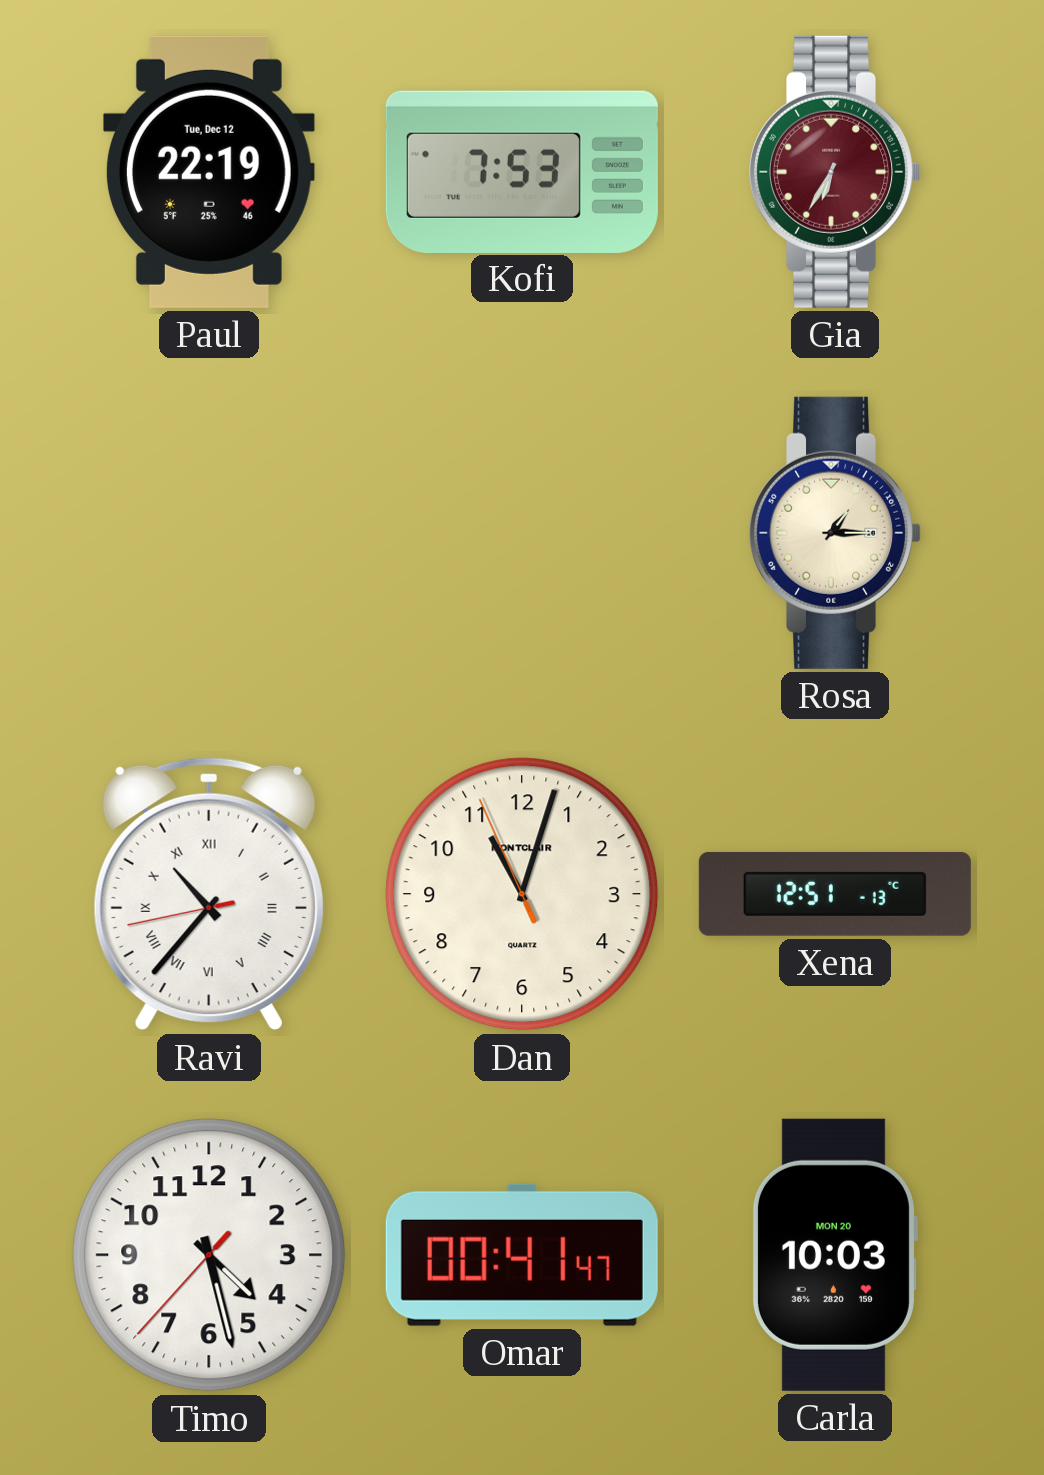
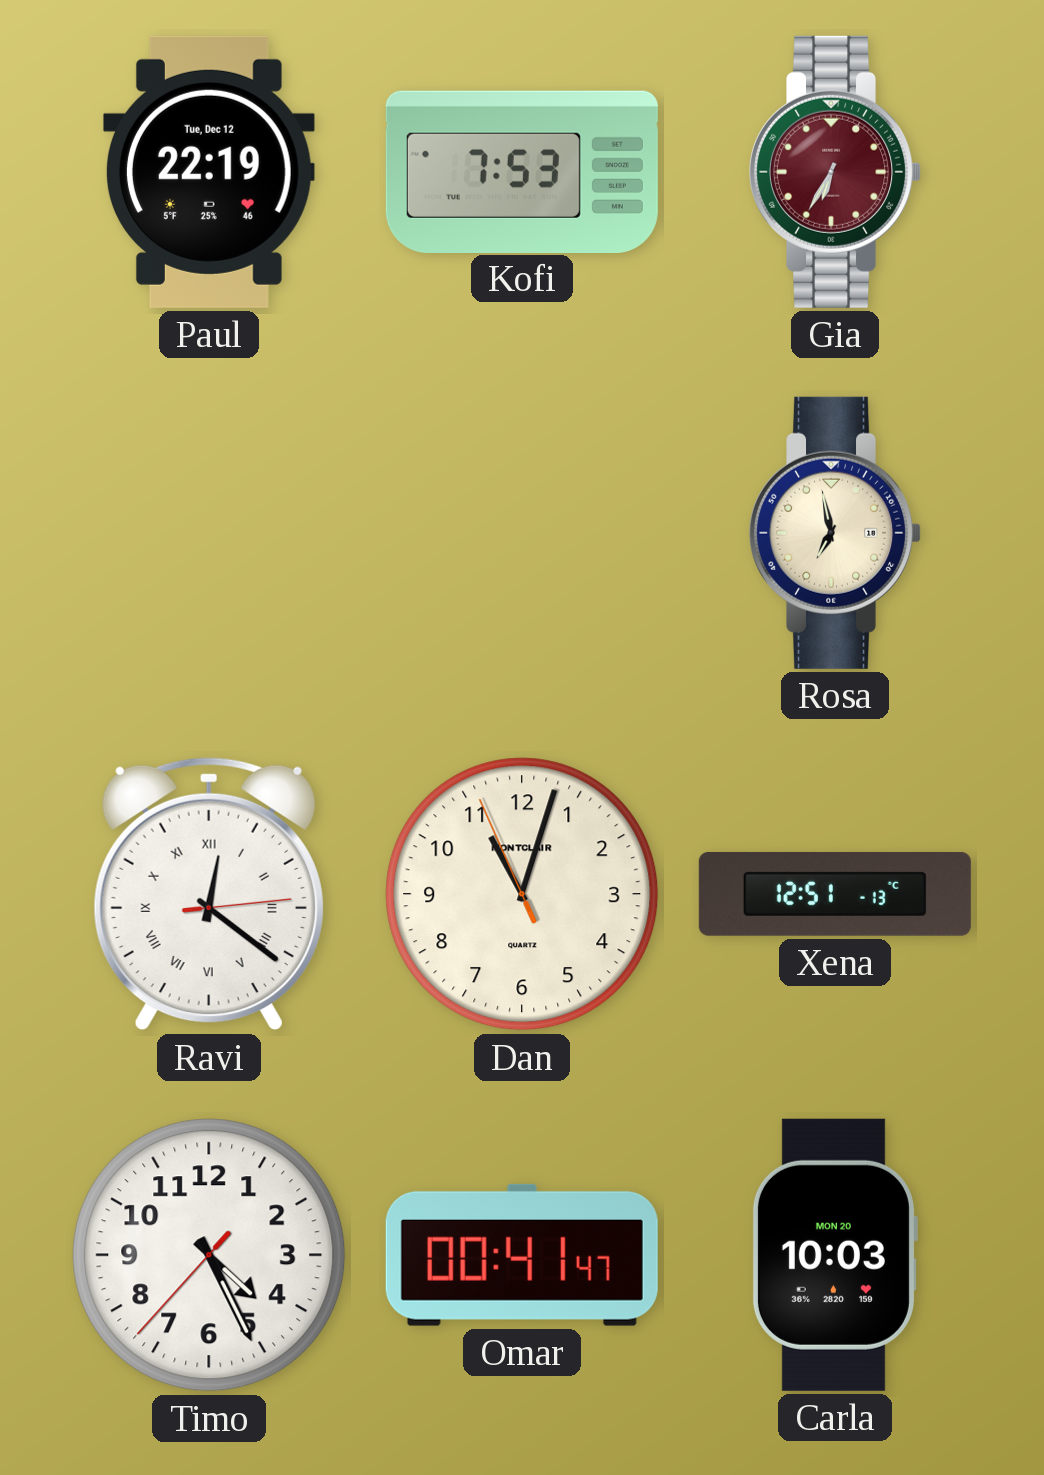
Rosa: 1:15 -> 6:58
Ravi: 10:36 -> 12:21
Timo: 4:27 -> 4:25
